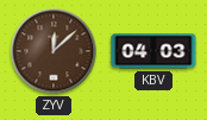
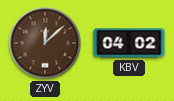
KBV: 04:03 -> 04:02
